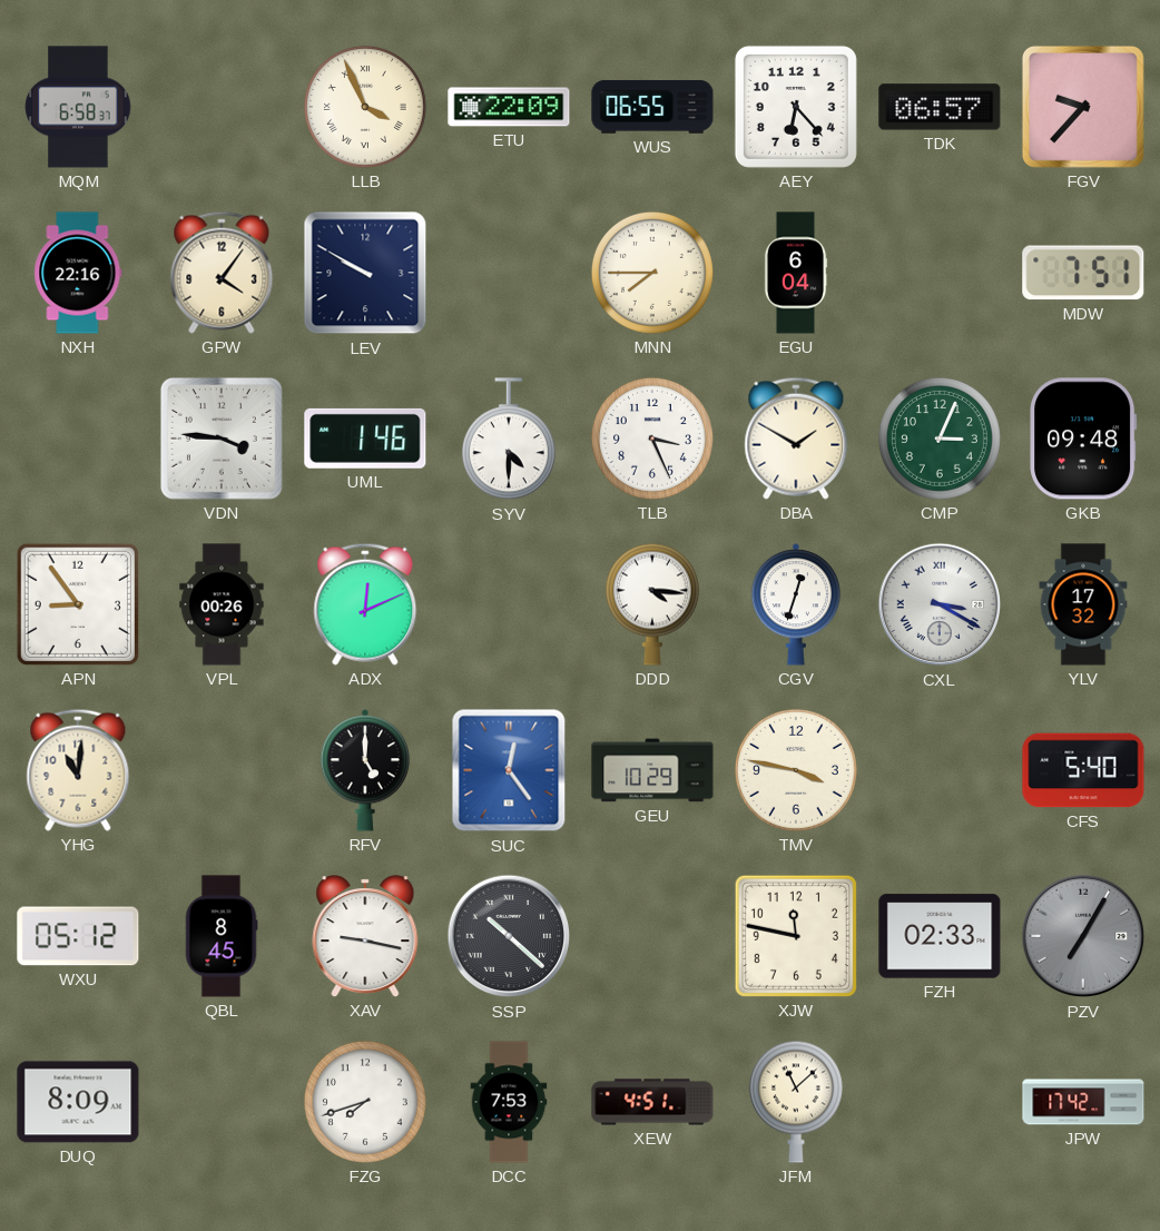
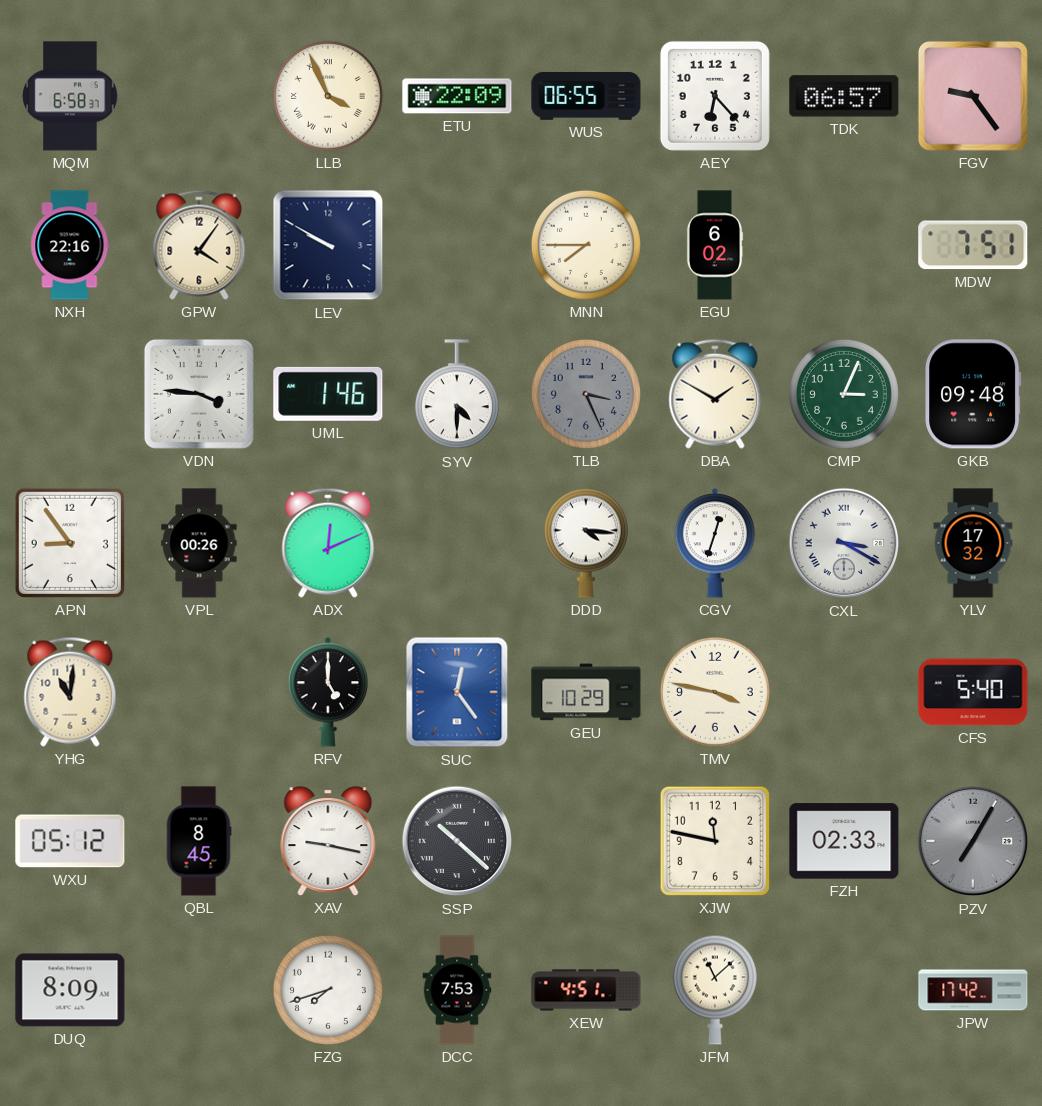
FGV: 9:37 -> 9:24
EGU: 6:04 -> 6:02
TLB dial: white -> grey
